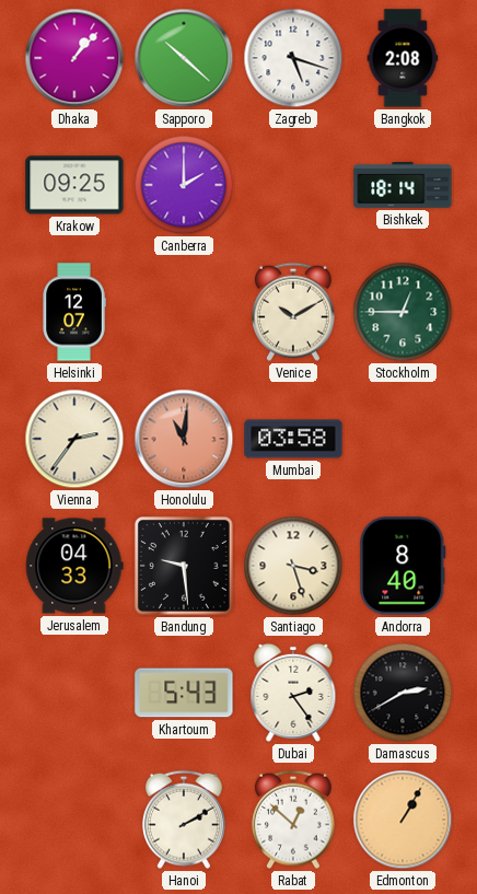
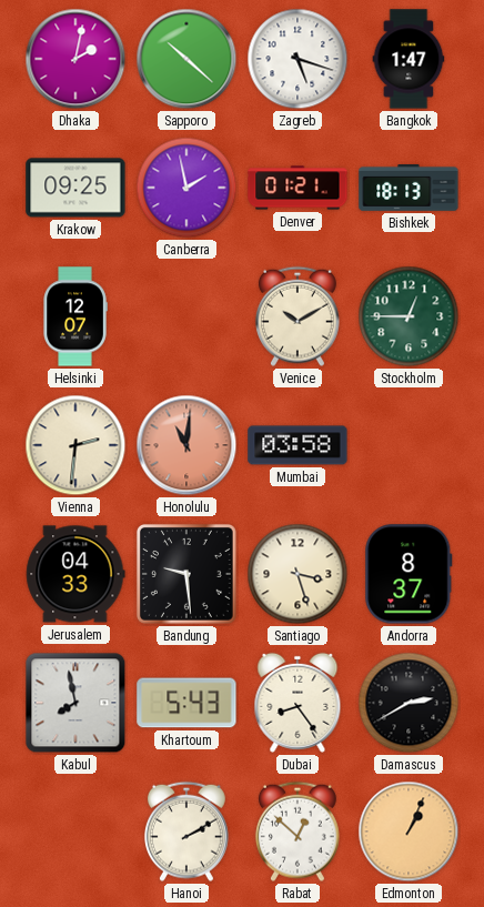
Dhaka: 1:07 -> 2:02
Bangkok: 2:08 -> 1:47
Canberra: 2:00 -> 1:58
Denver: none -> 01:21
Bishkek: 18:14 -> 18:13
Vienna: 2:36 -> 2:31
Andorra: 8:40 -> 8:37
Kabul: none -> 7:58
Dubai: 2:24 -> 8:24
Edmonton: 1:05 -> 1:04
